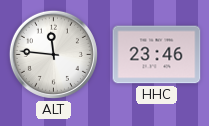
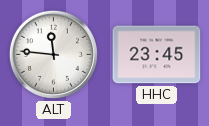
HHC: 23:46 -> 23:45
